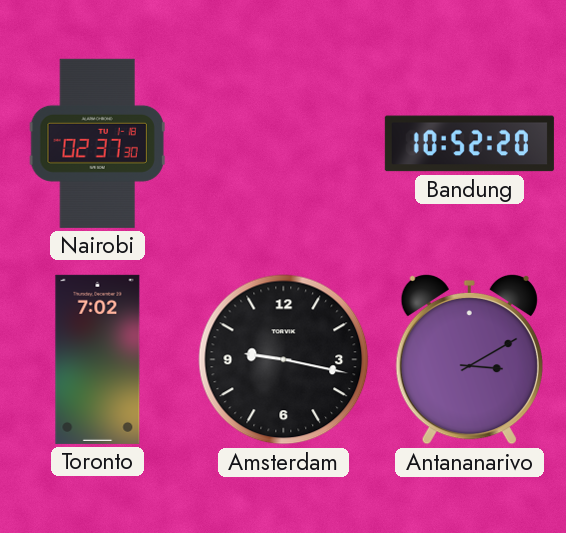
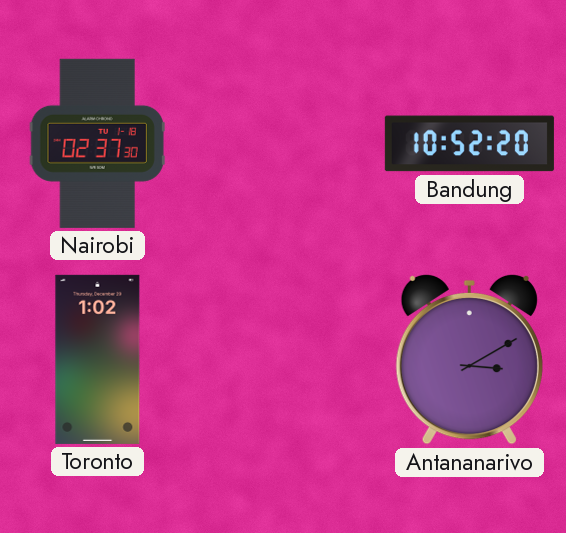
Toronto: 7:02 -> 1:02
Amsterdam: 9:17 -> none
